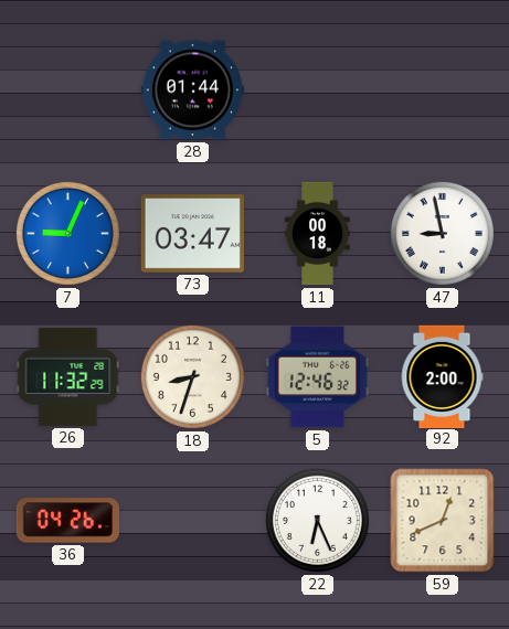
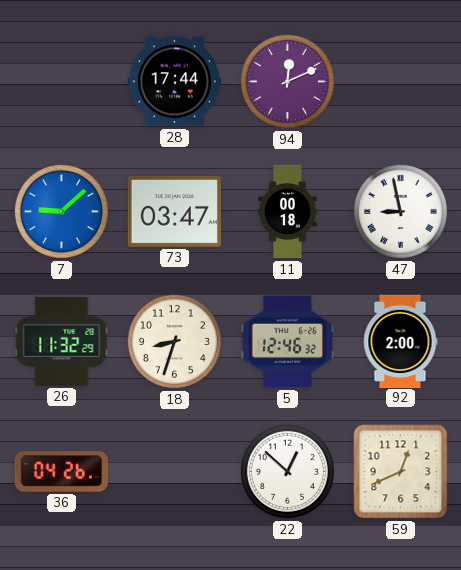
28: 01:44 -> 17:44
94: none -> 12:11
7: 9:04 -> 9:08
22: 6:26 -> 12:52
